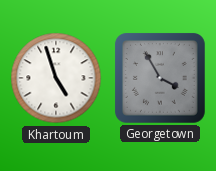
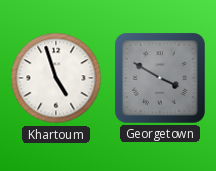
Georgetown: 3:55 -> 3:50
